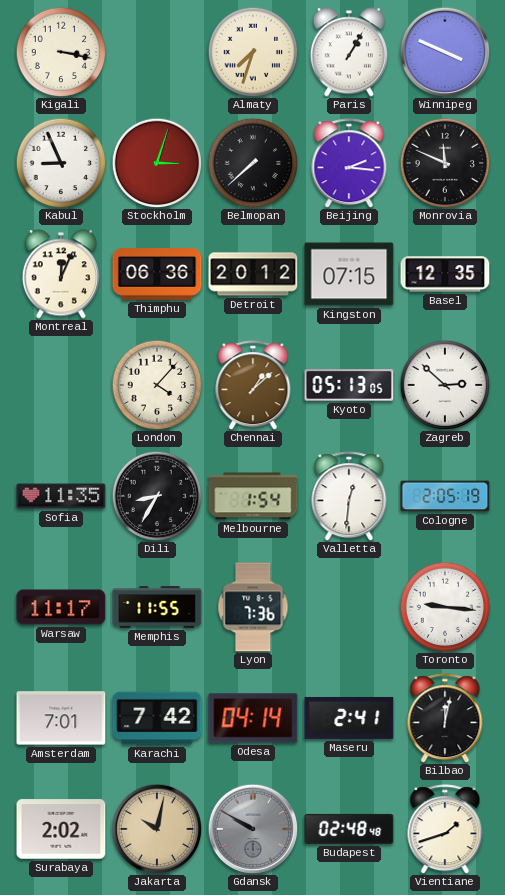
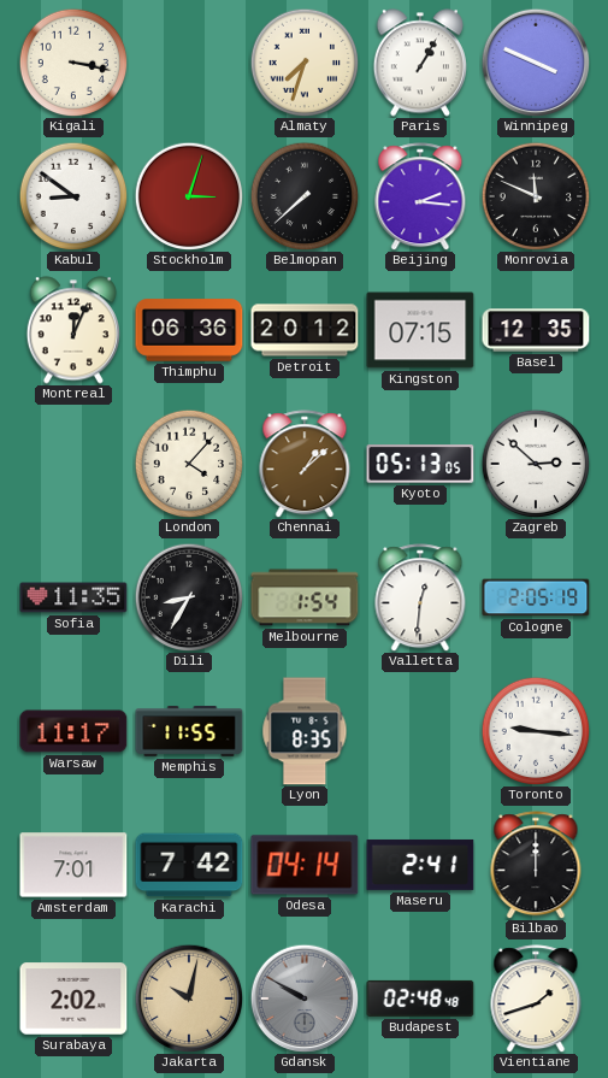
Kabul: 8:56 -> 8:51
Lyon: 7:36 -> 8:35
Bilbao: 12:02 -> 12:00
